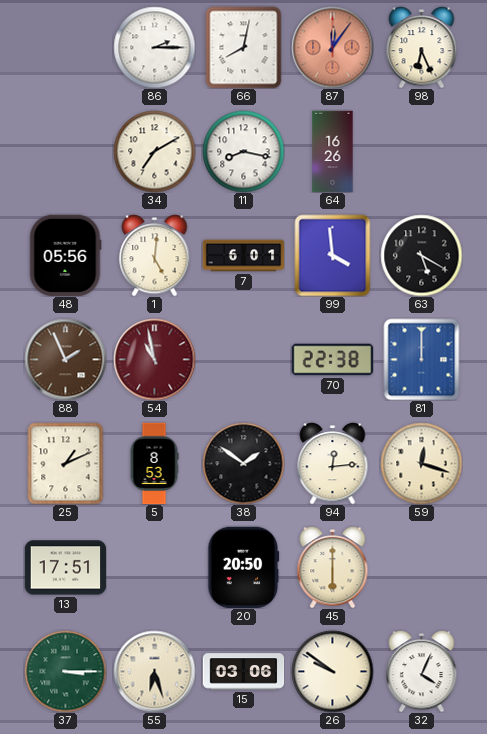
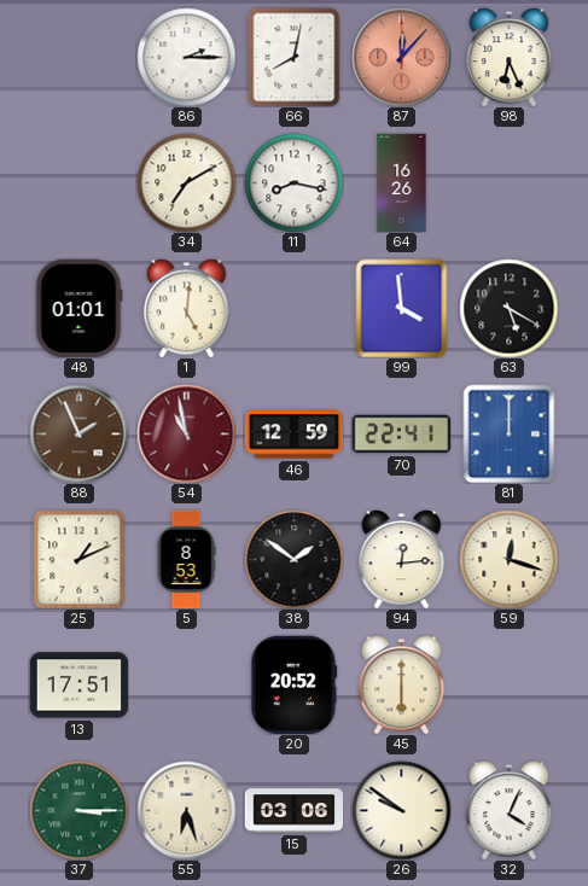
87: 12:06 -> 12:07
48: 05:56 -> 01:01
7: 6:01 -> none
46: none -> 12:59
70: 22:38 -> 22:41
20: 20:50 -> 20:52
